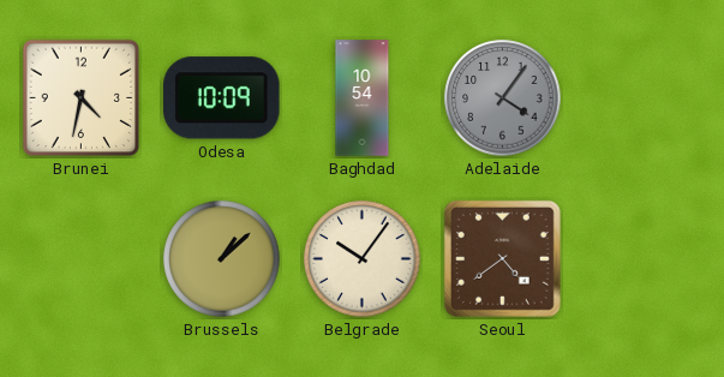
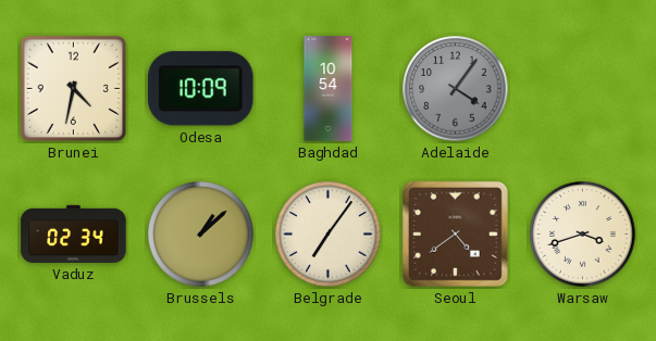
Vaduz: none -> 02:34
Belgrade: 10:06 -> 7:06
Warsaw: none -> 3:42
